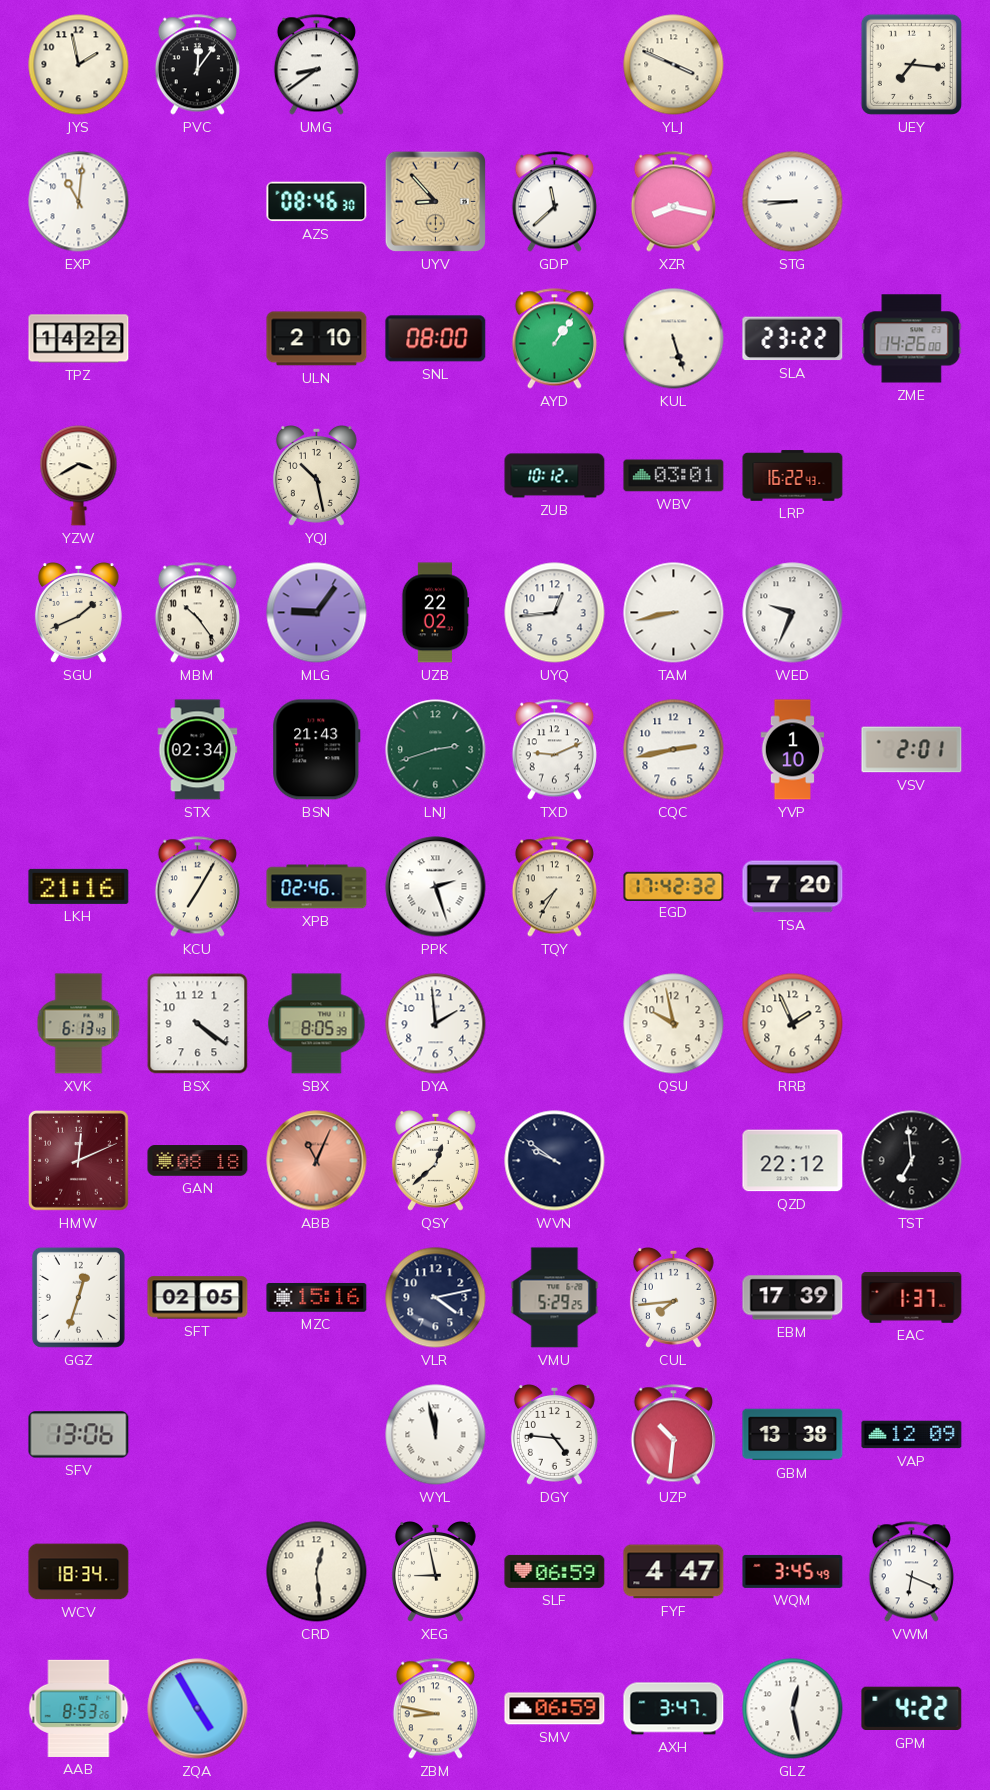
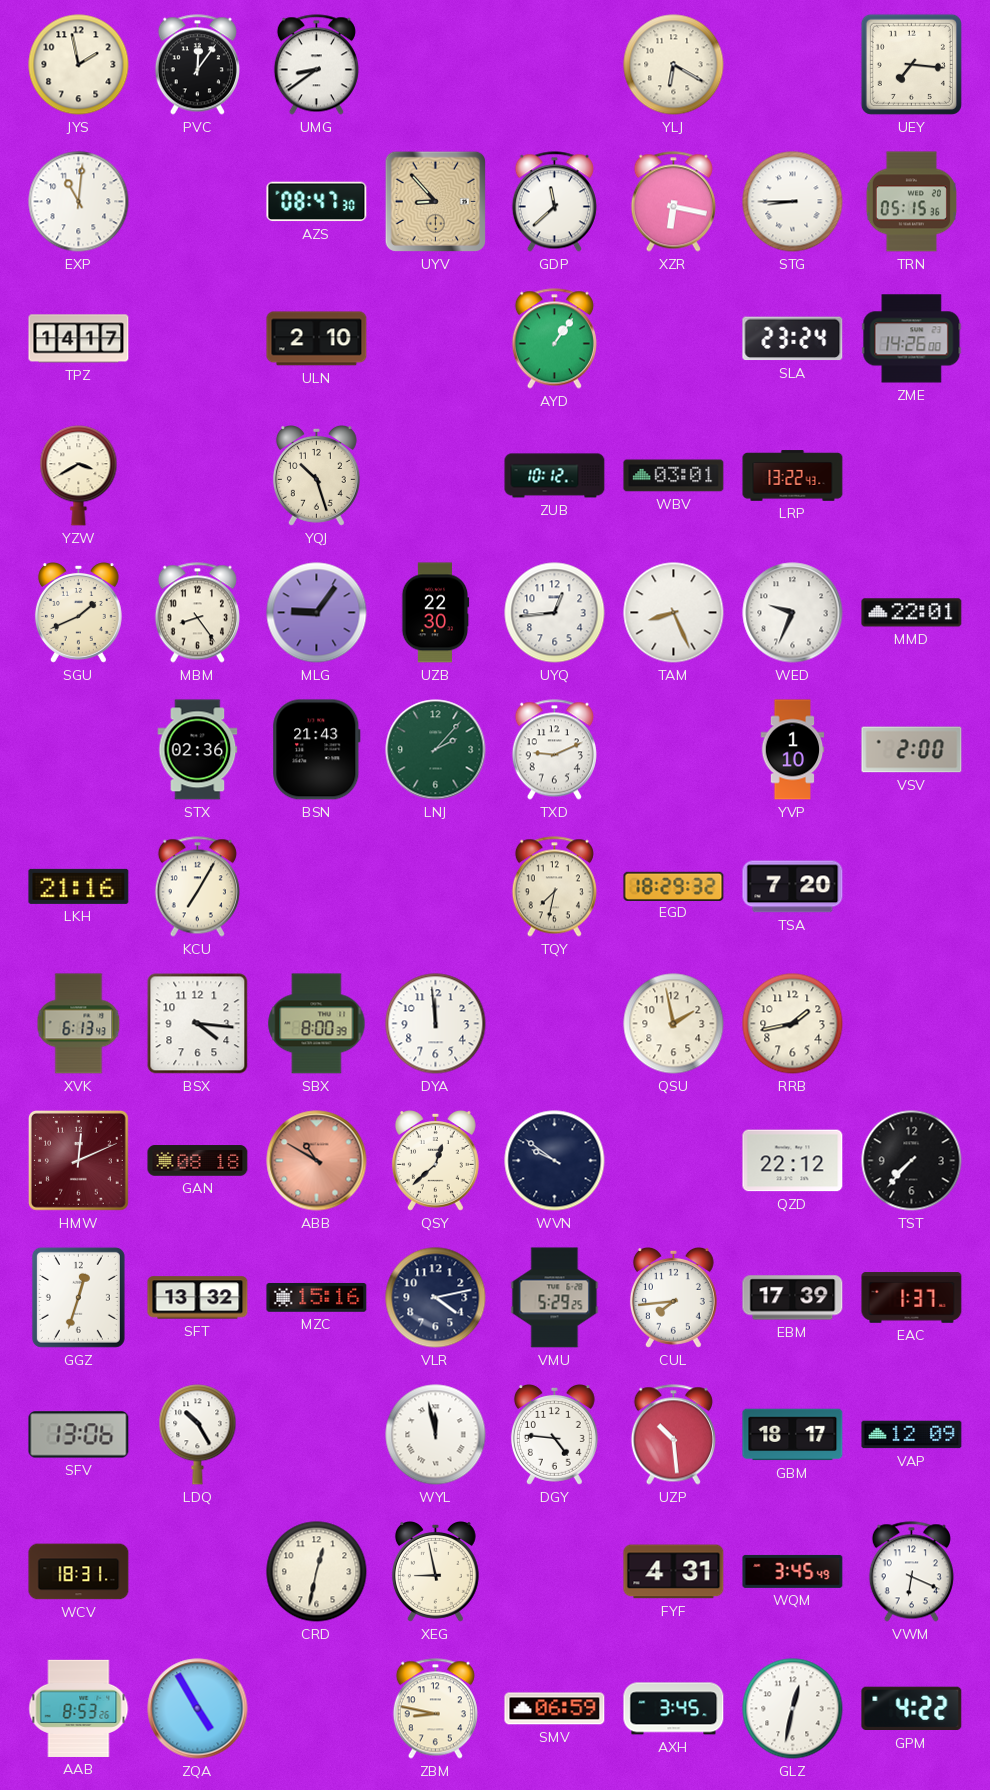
YLJ: 3:49 -> 6:20
AZS: 08:46 -> 08:47
XZR: 8:17 -> 6:17
TRN: none -> 05:15
TPZ: 14:22 -> 14:17
SNL: 08:00 -> none
KUL: 5:27 -> none
SLA: 23:22 -> 23:24
YQJ: 10:28 -> 10:27
LRP: 16:22 -> 13:22
MBM: 10:24 -> 8:24
UZB: 22:02 -> 22:30
TAM: 8:43 -> 8:26
MMD: none -> 22:01
STX: 02:34 -> 02:36
LNJ: 2:42 -> 2:07
CQC: 2:43 -> none
VSV: 2:01 -> 2:00
XPB: 02:46 -> none
PPK: 2:27 -> none
TQY: 7:35 -> 7:32
EGD: 17:42 -> 18:29
BSX: 4:21 -> 4:16
SBX: 8:05 -> 8:00
DYA: 1:59 -> 11:59
QSU: 9:58 -> 1:58
RRB: 1:56 -> 1:43
ABB: 11:04 -> 10:50
TST: 6:59 -> 7:37
SFT: 02:05 -> 13:32
LDQ: none -> 10:25
UZP: 10:31 -> 10:29
GBM: 13:38 -> 18:17
WCV: 18:34 -> 18:31
CRD: 12:29 -> 12:32
SLF: 06:59 -> none
FYF: 4:47 -> 4:31
AXH: 3:47 -> 3:45
GLZ: 12:28 -> 12:32
